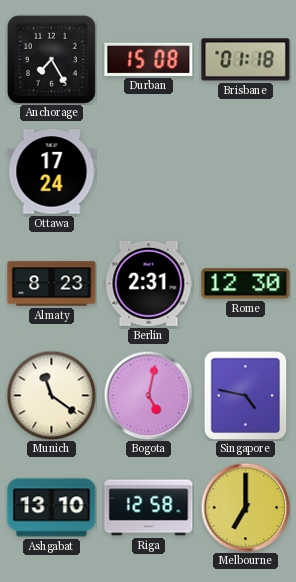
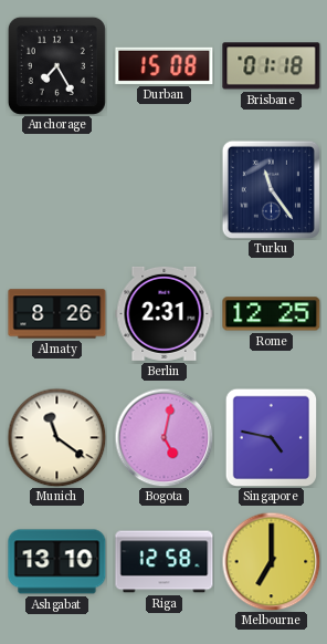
Ottawa: 17:24 -> none
Turku: none -> 11:24
Almaty: 8:23 -> 8:26
Rome: 12:30 -> 12:25
